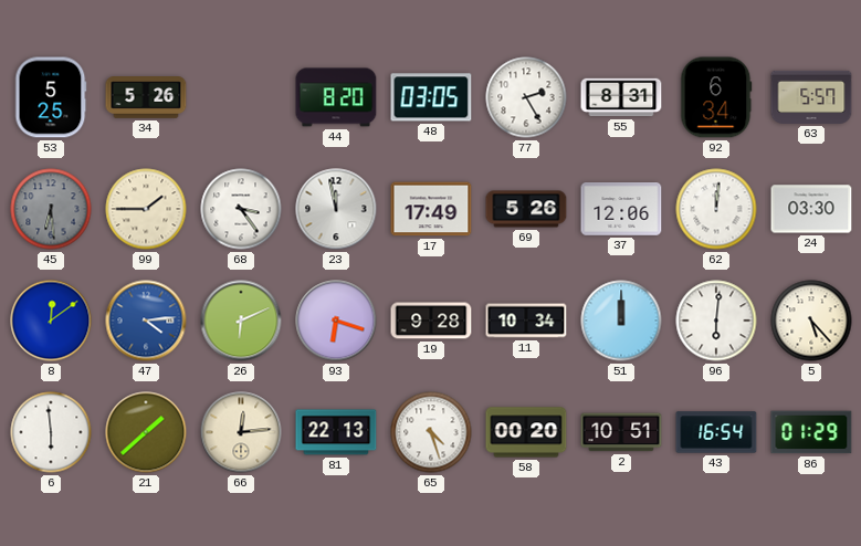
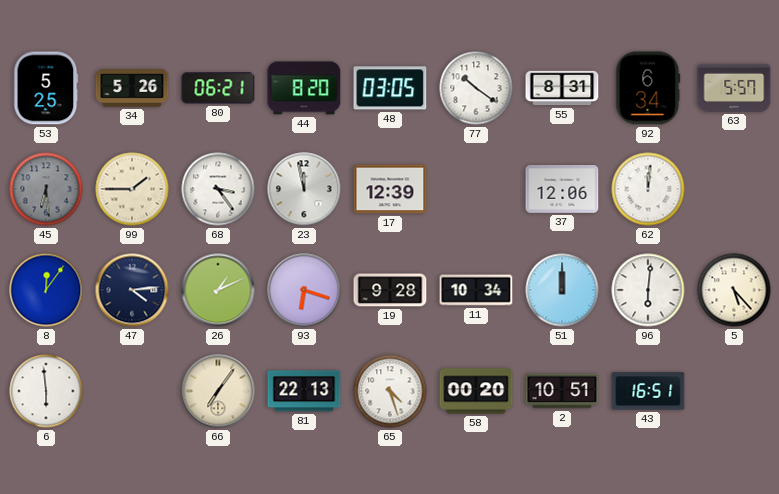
80: none -> 06:21
77: 2:25 -> 10:21
17: 17:49 -> 12:39
69: 5:26 -> none
24: 03:30 -> none
8: 12:09 -> 12:06
47 dial: blue -> navy
26: 6:11 -> 1:11
21: 1:38 -> none
66: 12:14 -> 7:06
43: 16:54 -> 16:51
86: 01:29 -> none
